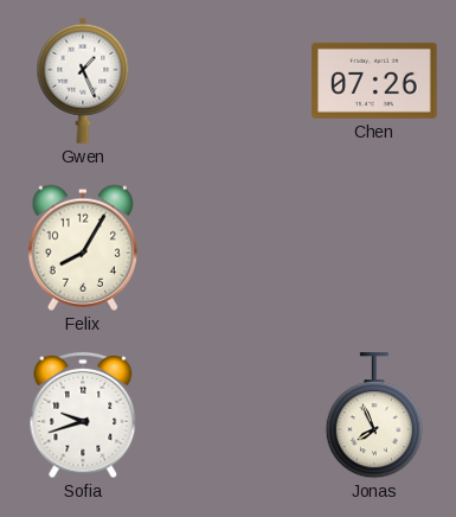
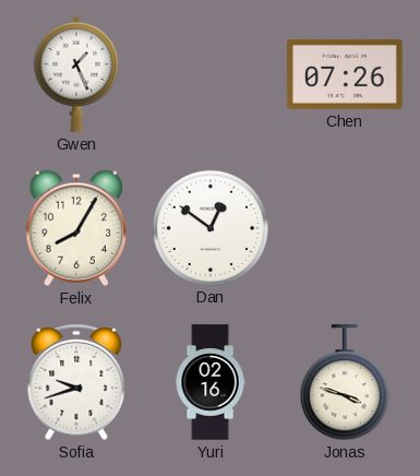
Dan: none -> 12:51
Yuri: none -> 02:16
Jonas: 7:56 -> 3:48
